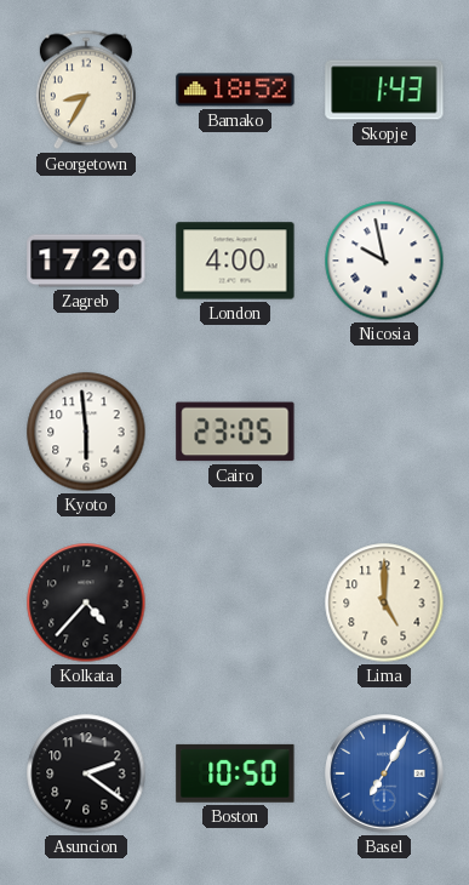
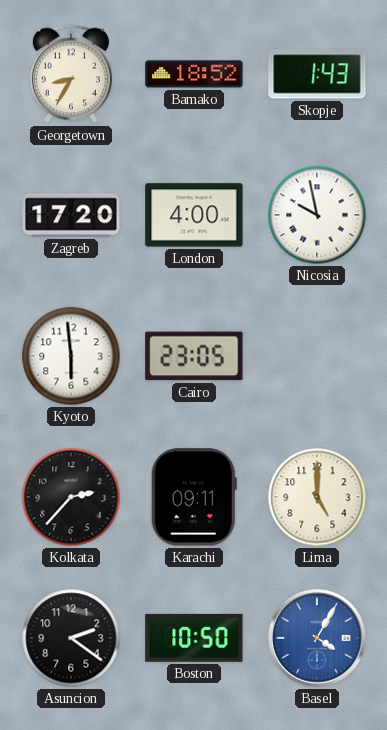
Kolkata: 4:37 -> 2:37
Karachi: none -> 09:11
Basel: 7:05 -> 4:05
